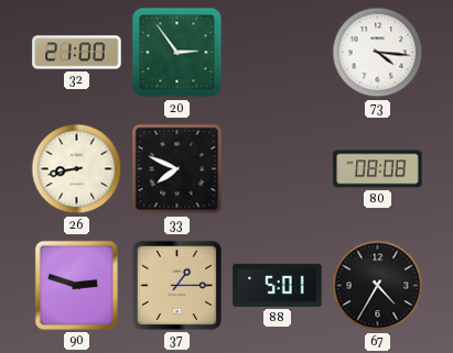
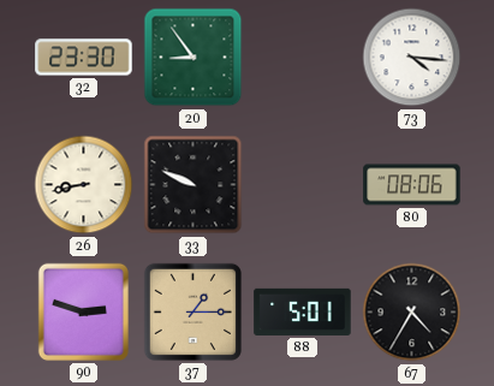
32: 21:00 -> 23:30
20: 2:54 -> 8:54
33: 7:49 -> 9:49
80: 08:08 -> 08:06
